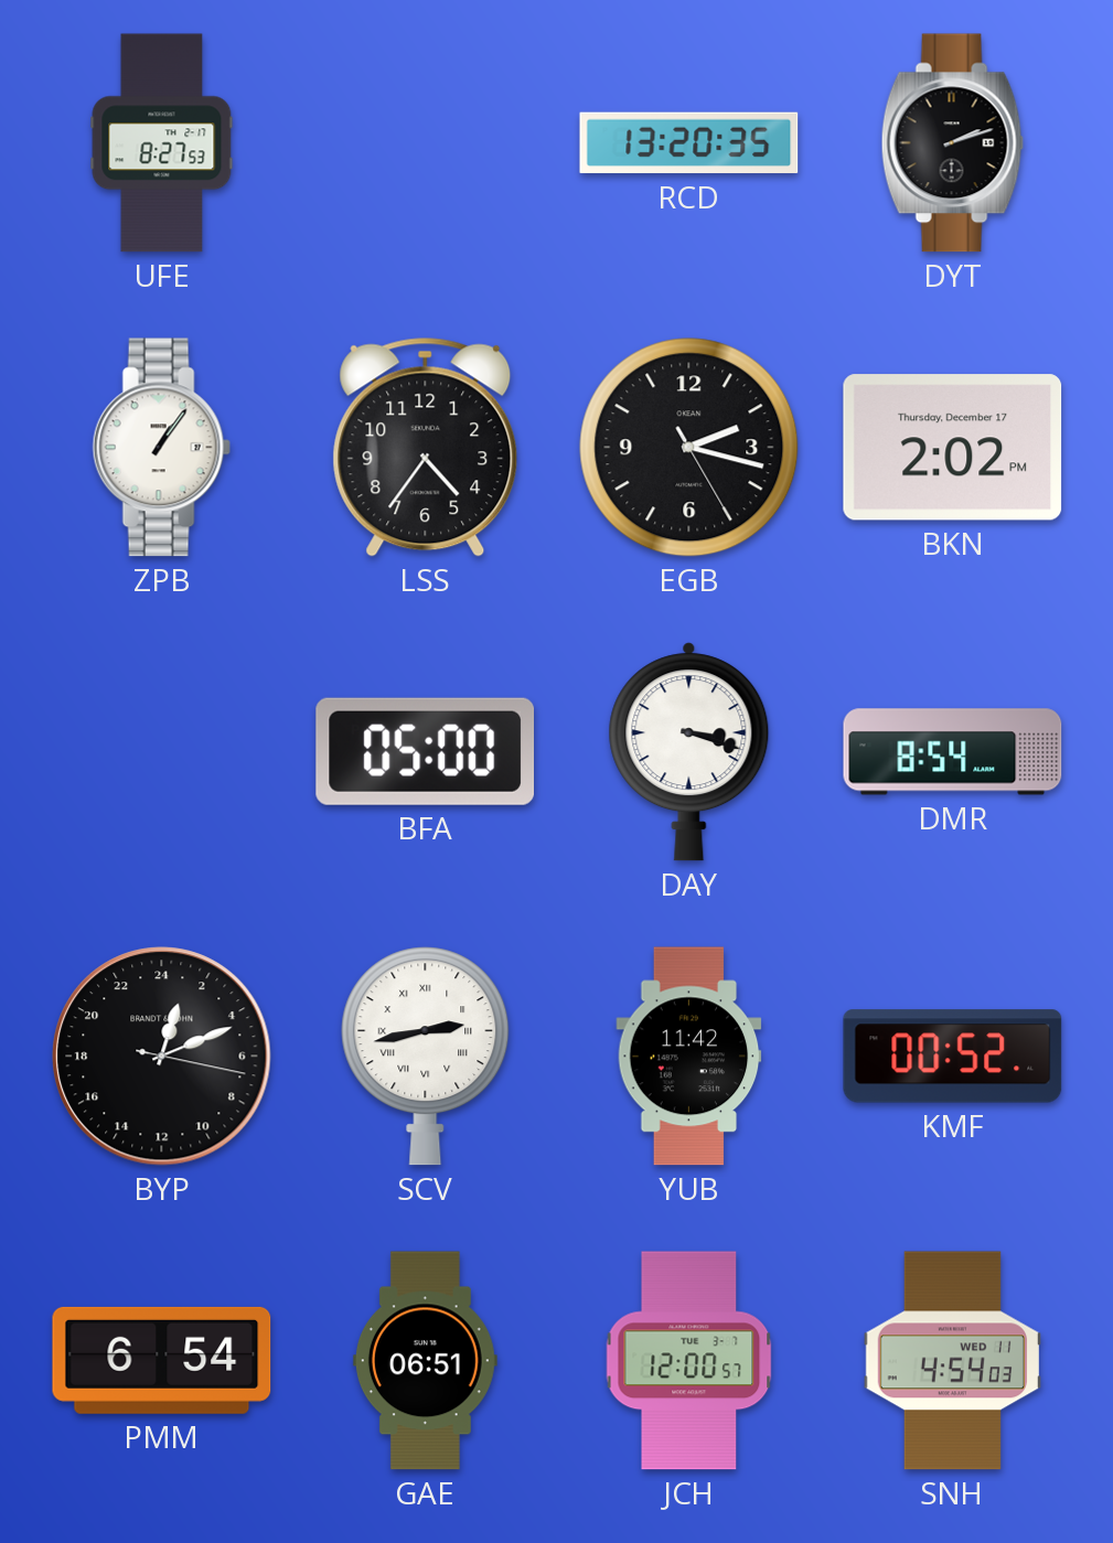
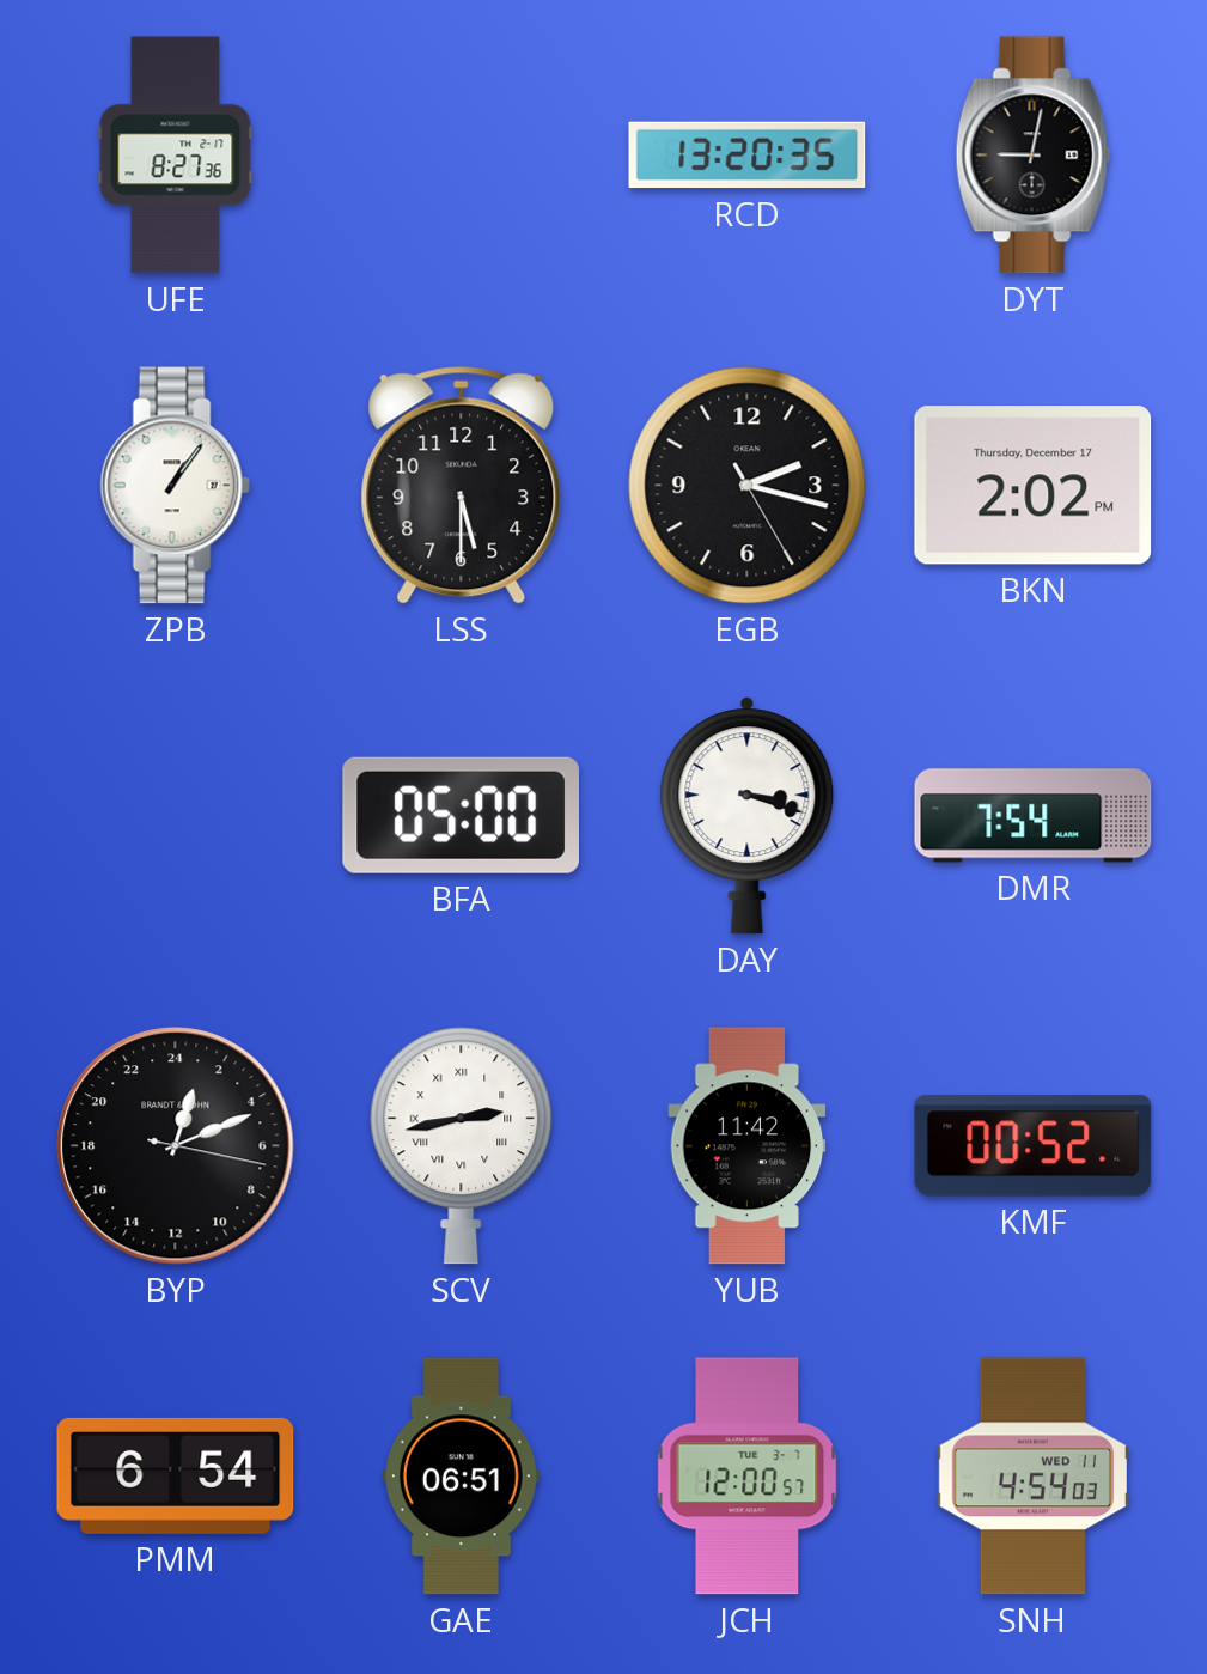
UFE: 8:27:53 -> 8:27:36
DYT: 2:12 -> 9:02
LSS: 4:36 -> 5:30
DMR: 8:54 -> 7:54
